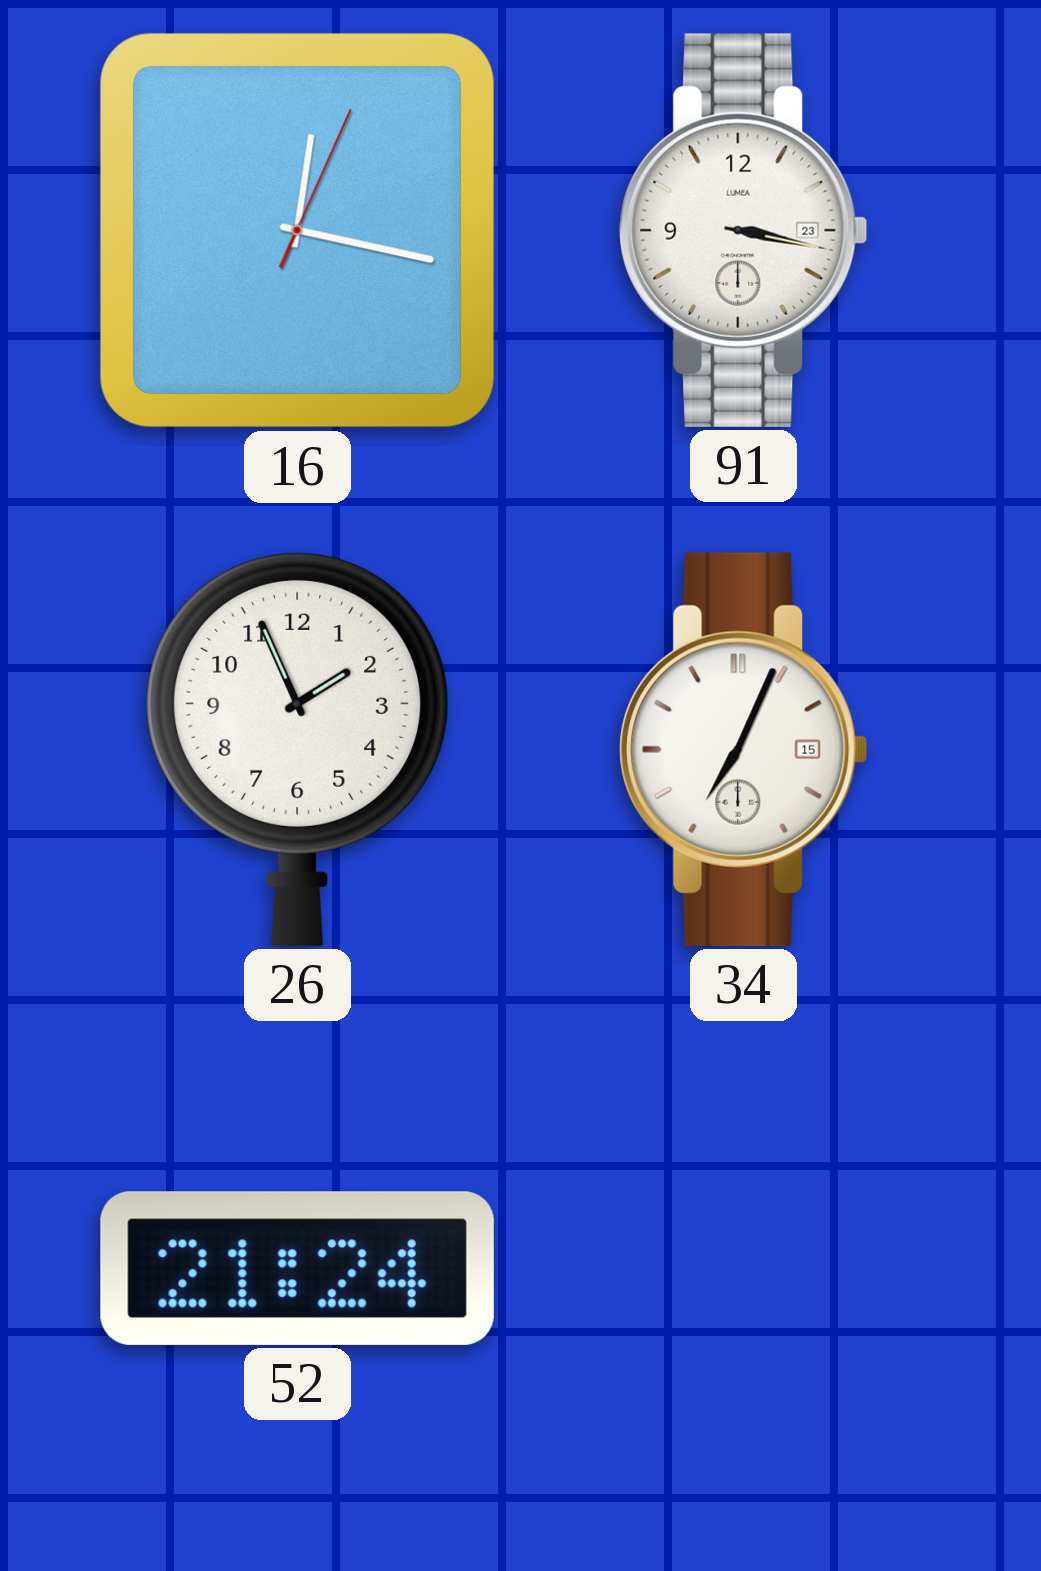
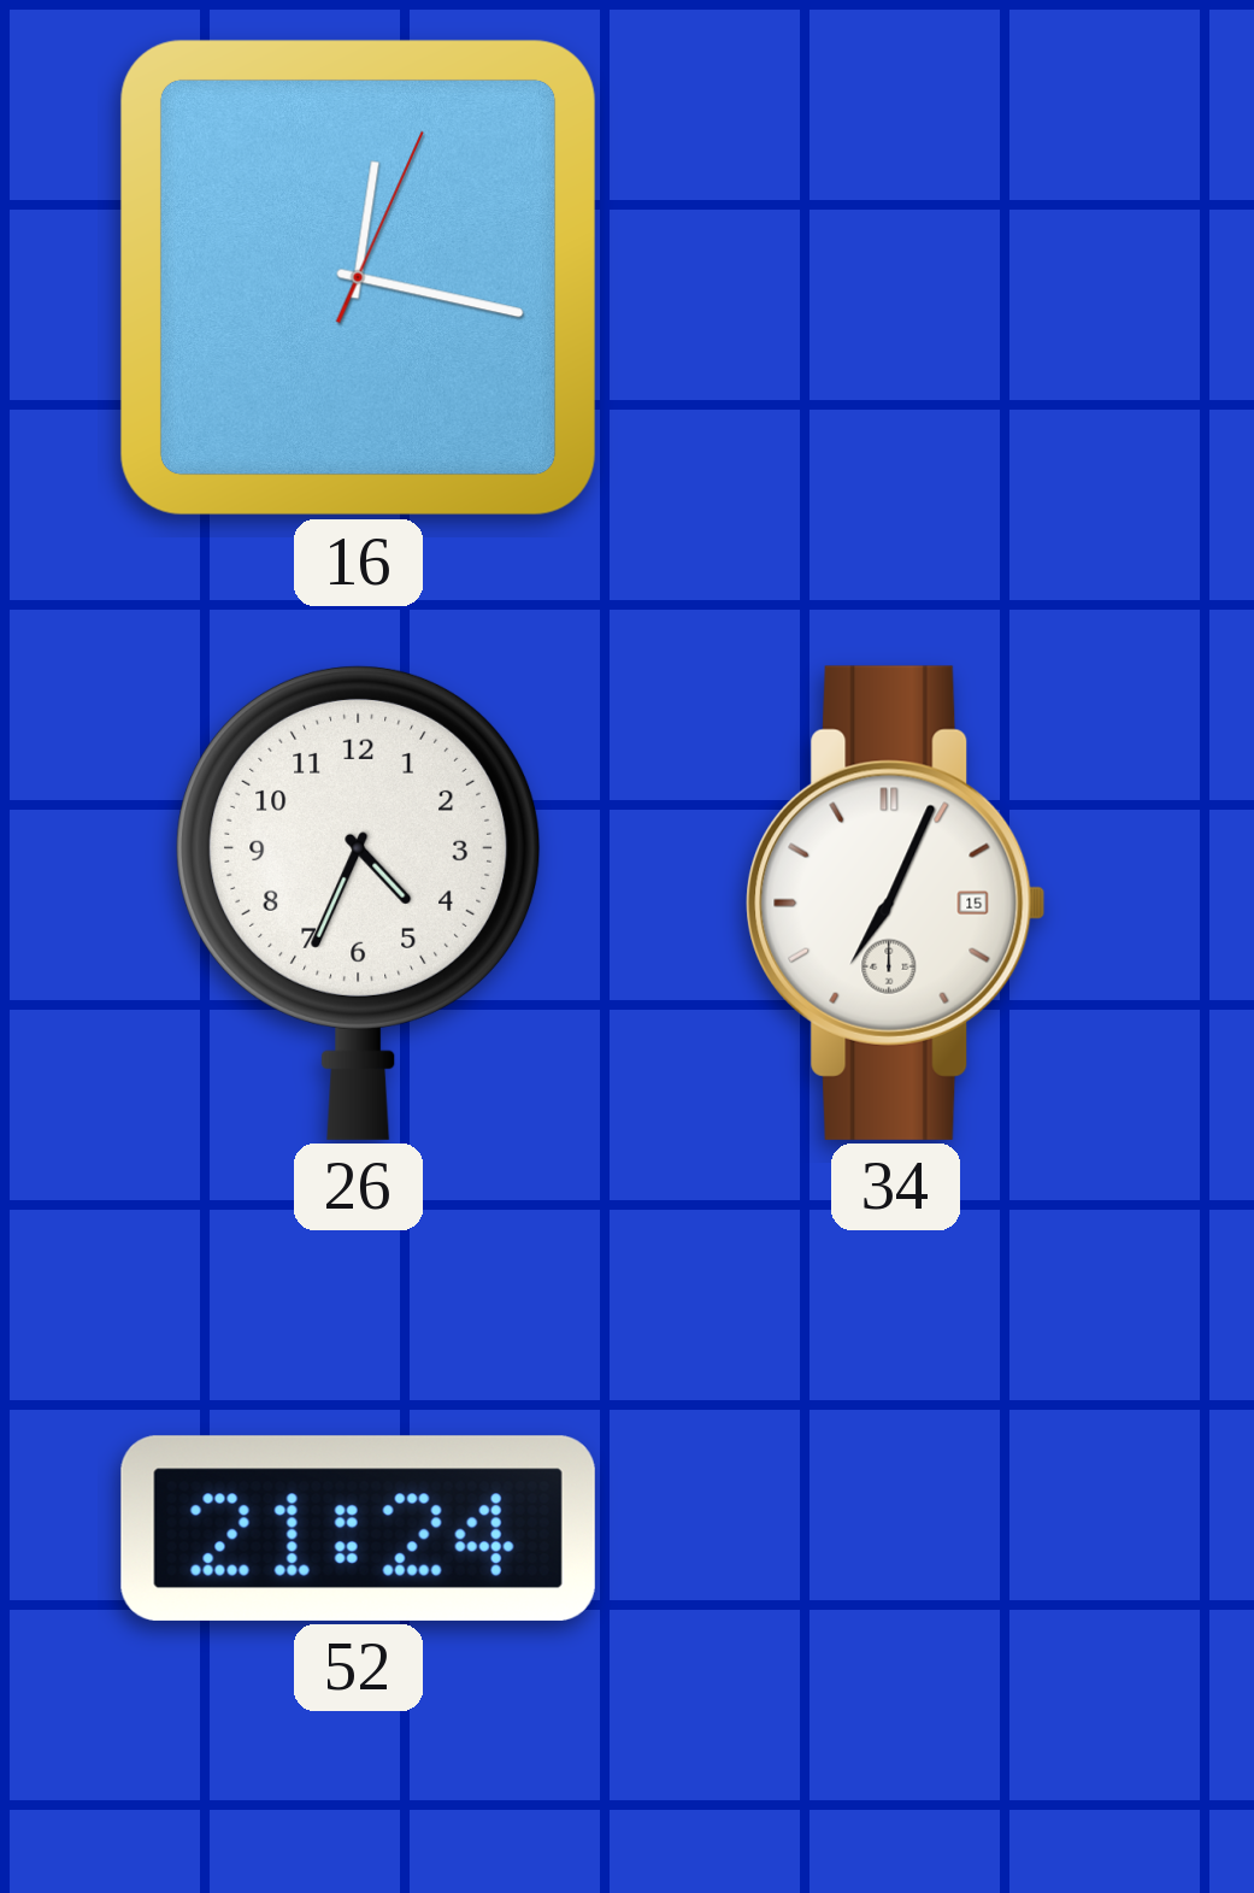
91: 3:17 -> none
26: 1:56 -> 4:34
